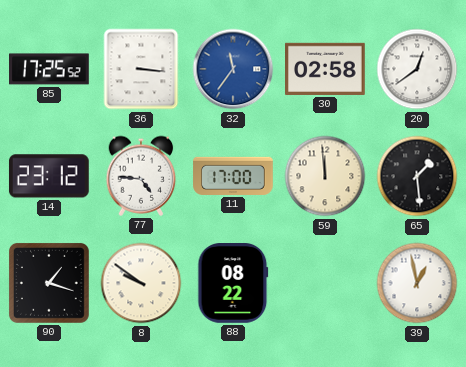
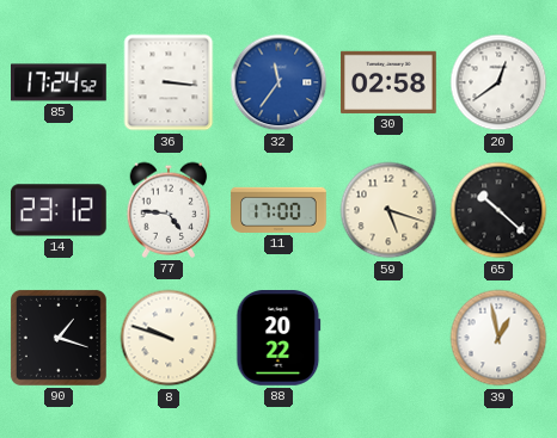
85: 17:25 -> 17:24
59: 11:59 -> 5:18
65: 1:29 -> 10:22
8: 9:51 -> 9:48
88: 08:22 -> 20:22
